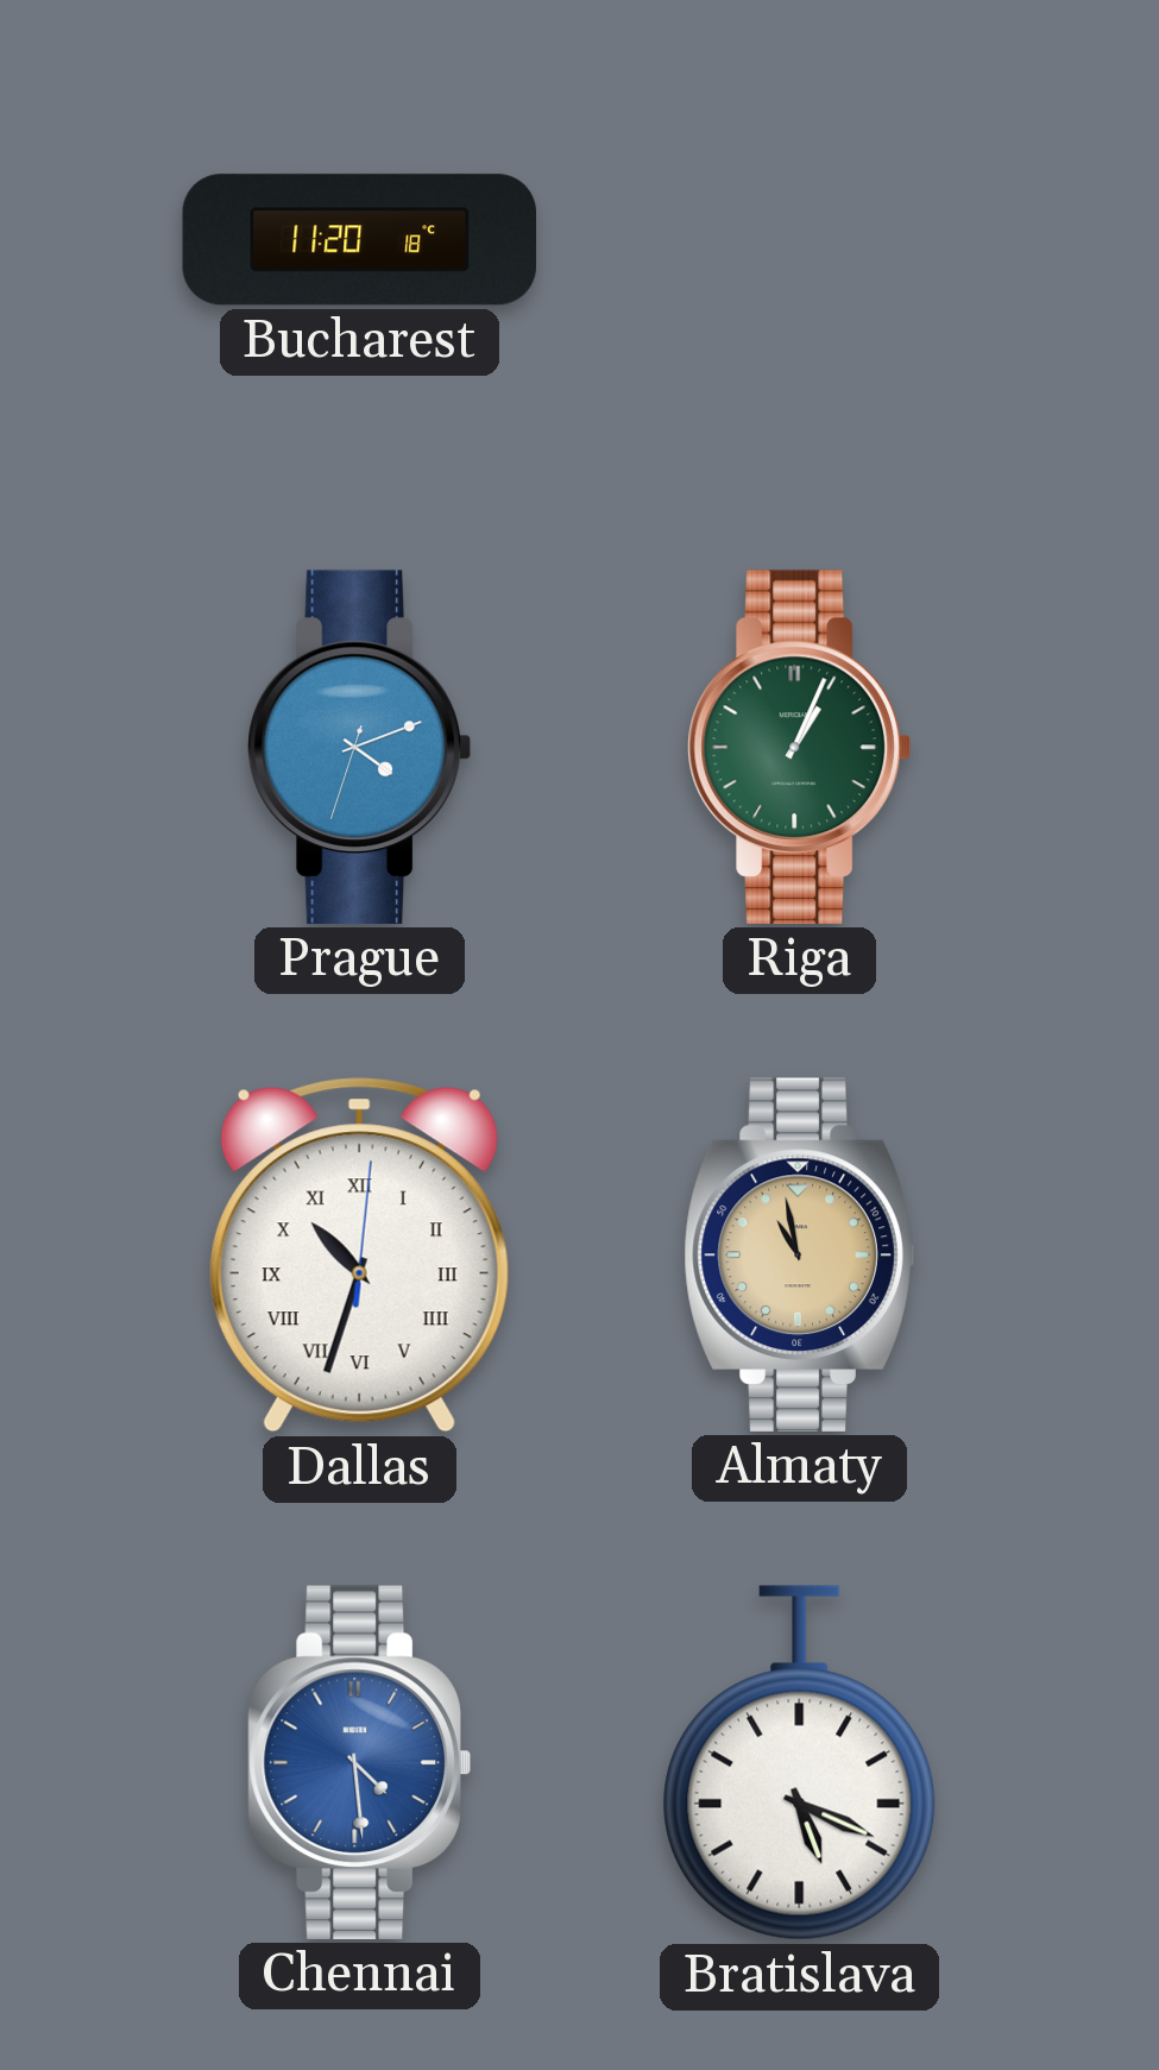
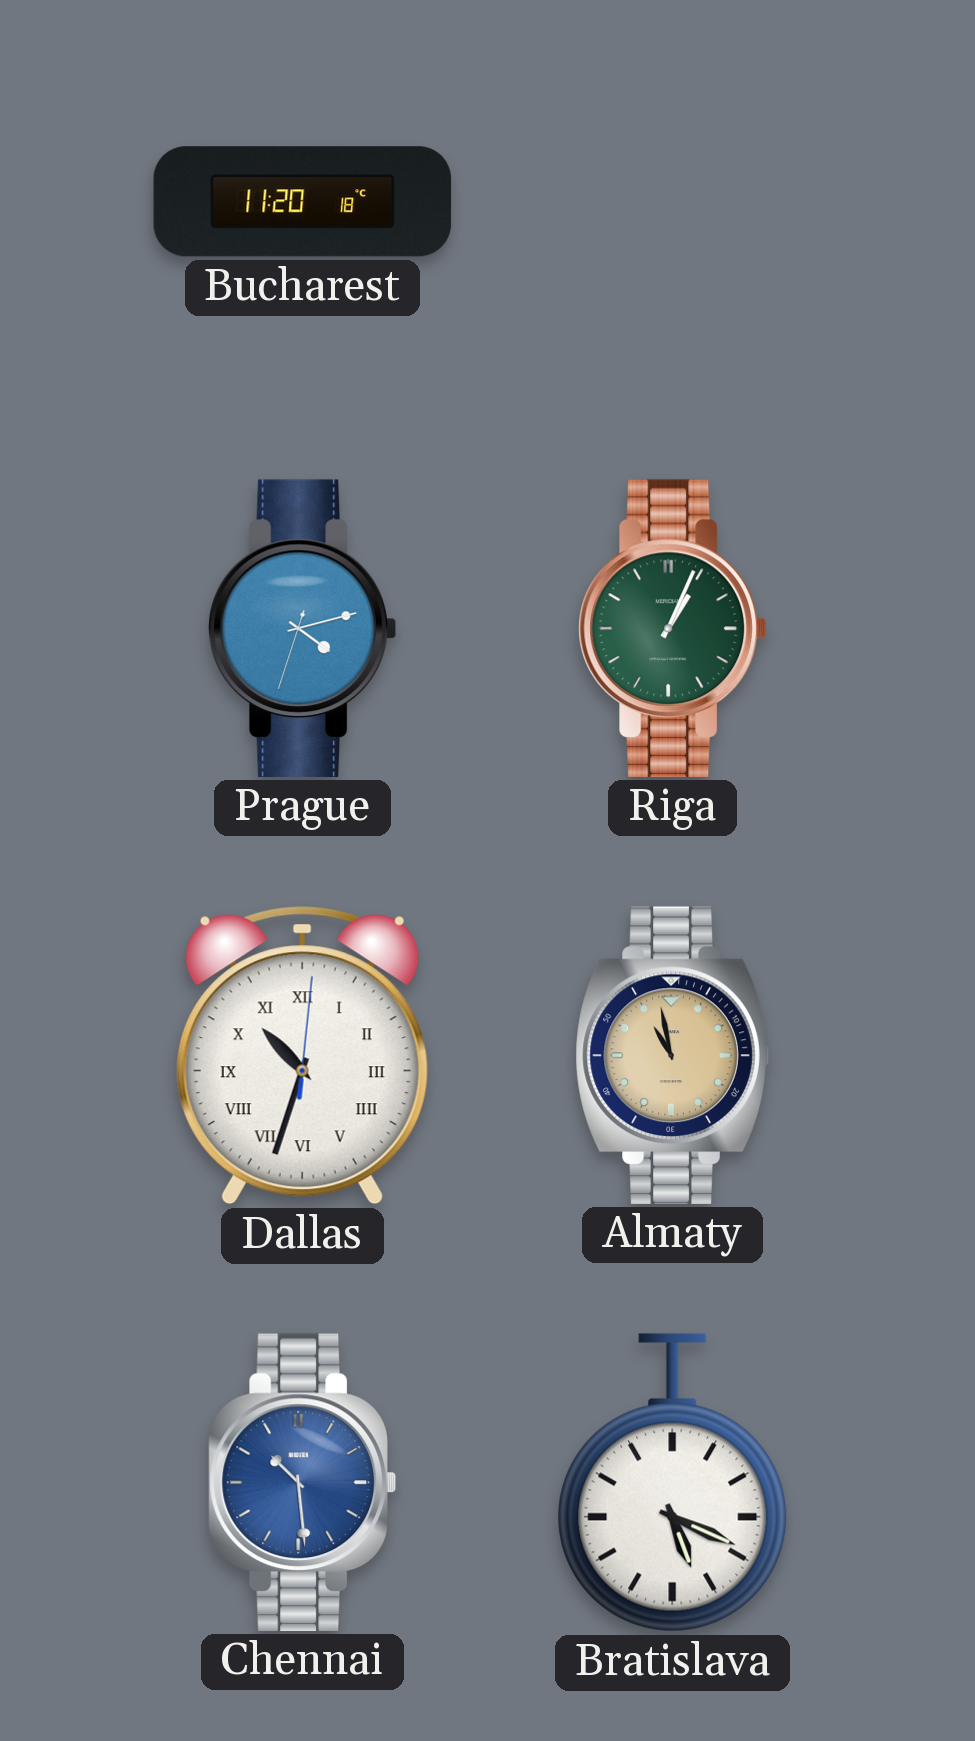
Prague: 4:11 -> 4:12
Chennai: 4:29 -> 10:29
